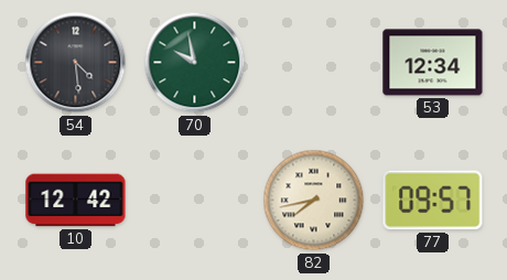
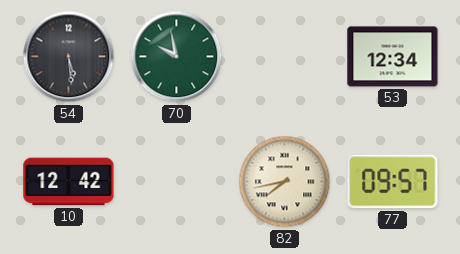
54: 4:29 -> 5:29
